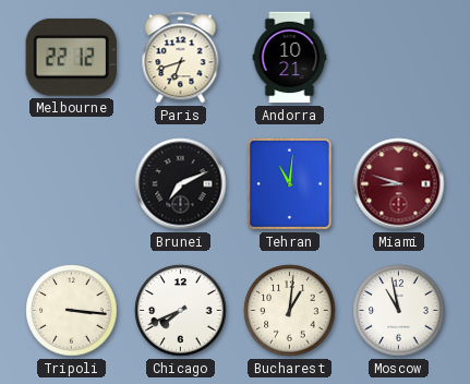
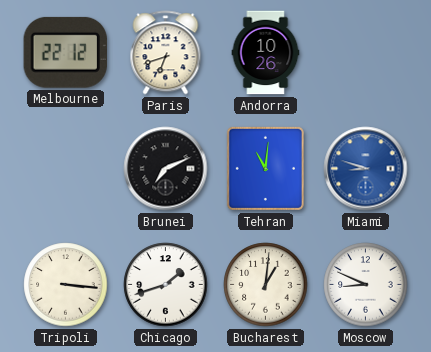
Andorra: 10:21 -> 10:26
Miami dial: burgundy -> blue
Chicago: 7:41 -> 1:42
Moscow: 10:58 -> 8:49
